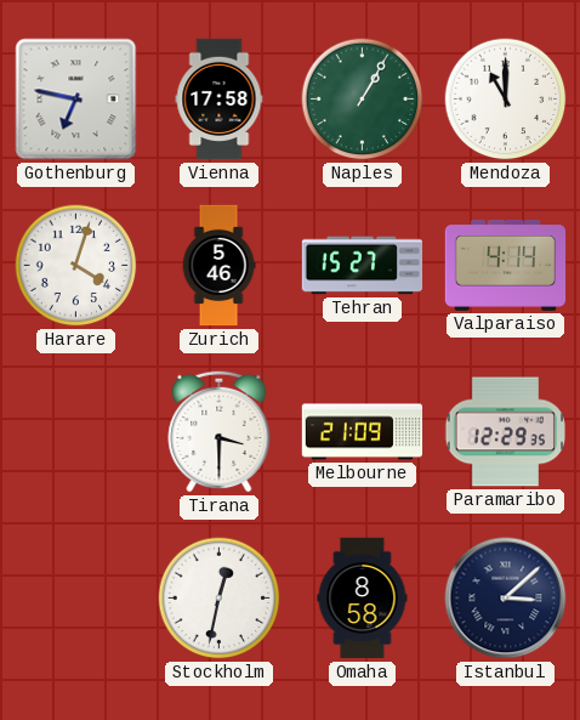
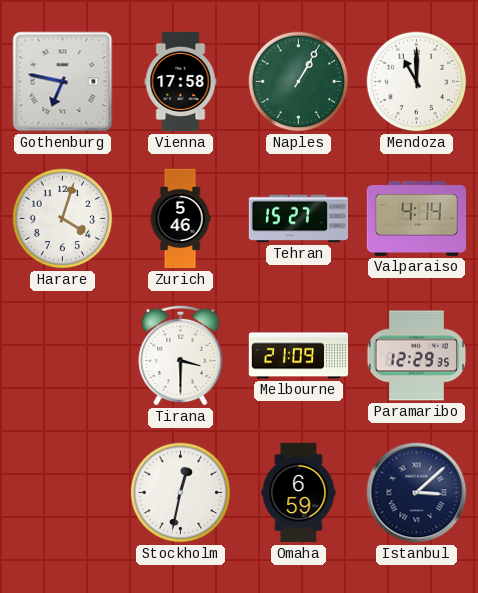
Omaha: 8:58 -> 6:59
